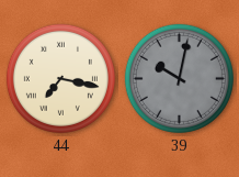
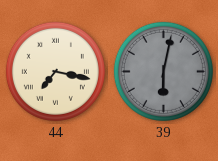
39: 10:02 -> 6:02
